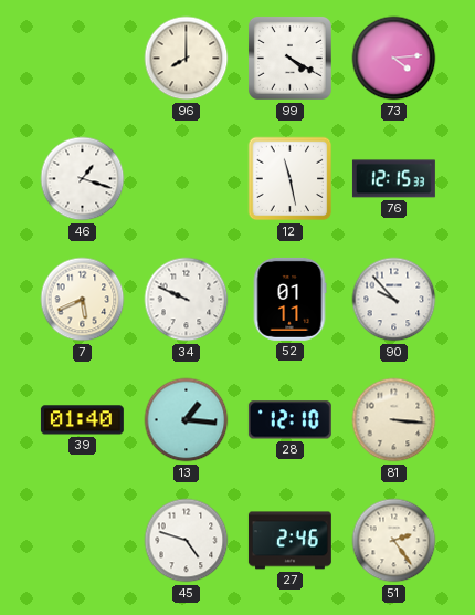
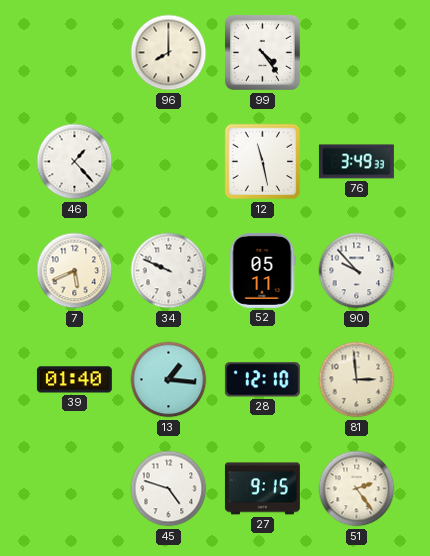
99: 4:20 -> 4:24
73: 4:14 -> none
46: 1:18 -> 1:23
76: 12:15 -> 3:49
52: 01:11 -> 05:11
81: 3:16 -> 2:59
27: 2:46 -> 9:15
